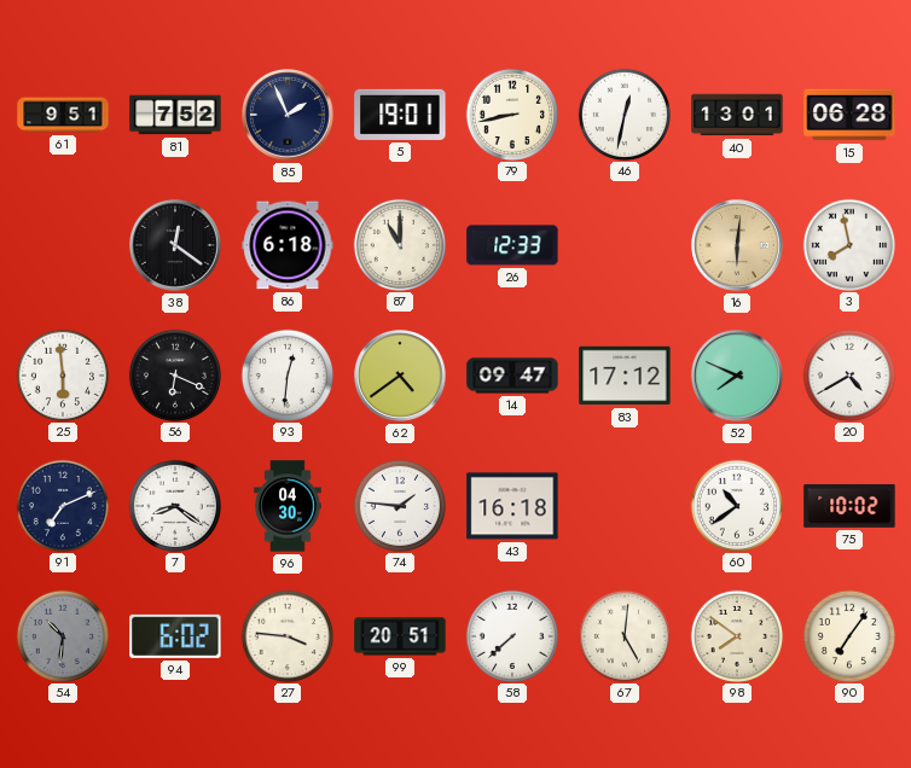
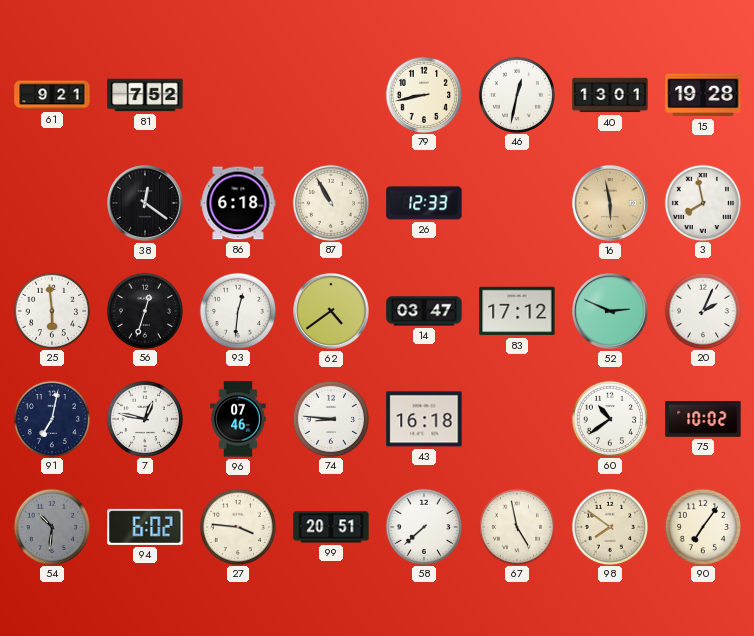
61: 9:51 -> 9:21
85: 1:56 -> none
5: 19:01 -> none
15: 06:28 -> 19:28
87: 11:00 -> 10:55
16: 6:01 -> 5:58
56: 6:19 -> 12:33
14: 09:47 -> 03:47
52: 7:49 -> 2:49
20: 4:40 -> 2:04
91: 7:11 -> 7:02
7: 8:21 -> 12:47
96: 04:30 -> 07:46
74: 1:46 -> 8:46
67: 5:01 -> 4:58
